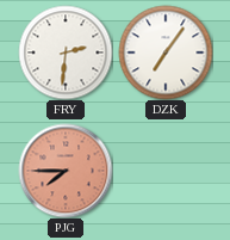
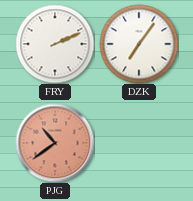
FRY: 2:31 -> 2:11
PJG: 7:45 -> 10:39
